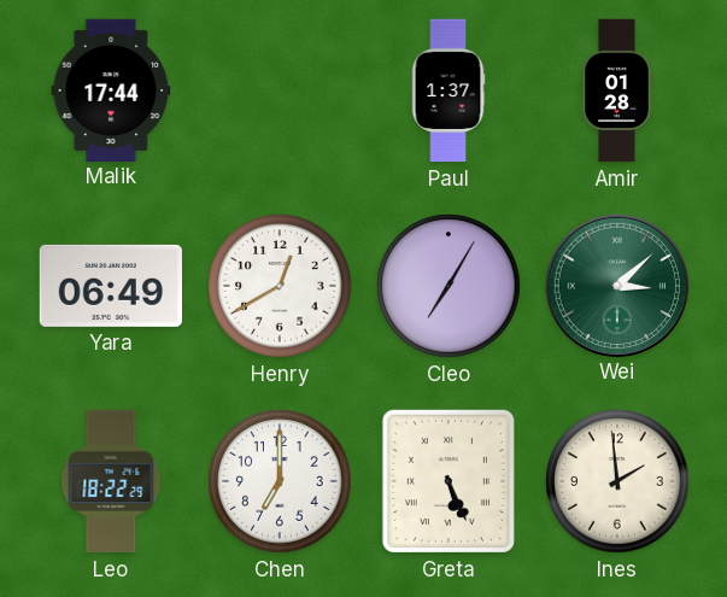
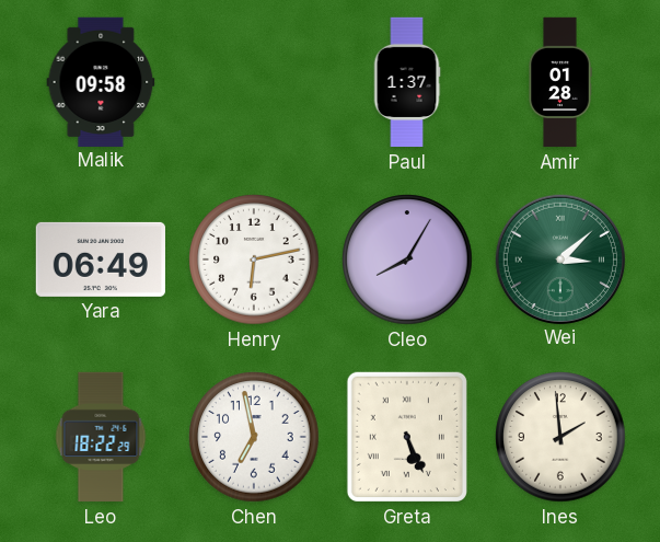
Malik: 17:44 -> 09:58
Henry: 12:40 -> 6:13
Cleo: 7:05 -> 8:05
Chen: 7:00 -> 6:58
